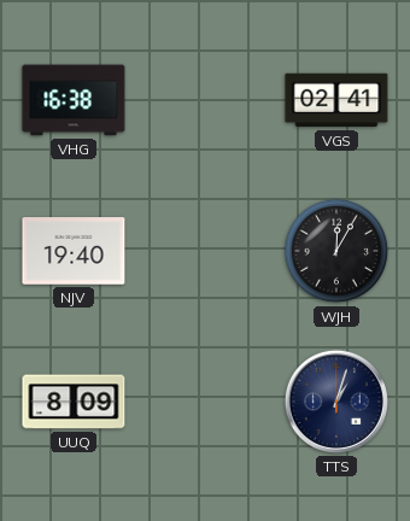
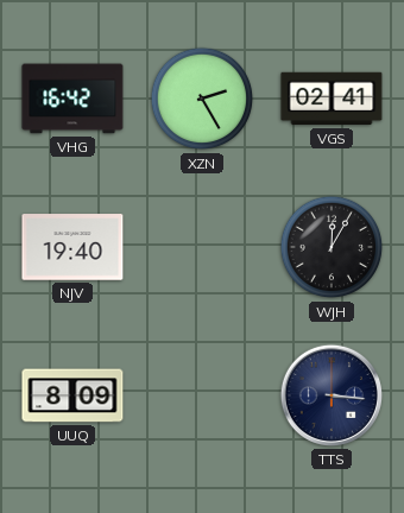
VHG: 16:38 -> 16:42
XZN: none -> 2:25
TTS: 1:03 -> 3:16
